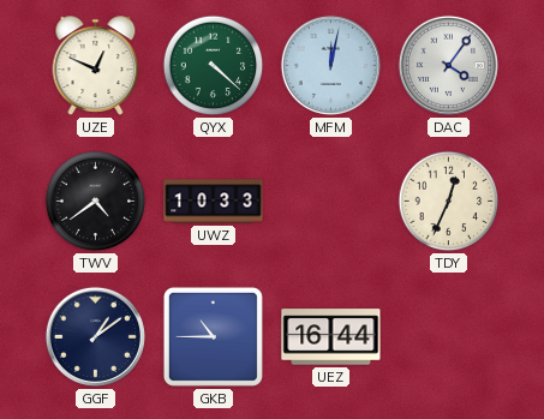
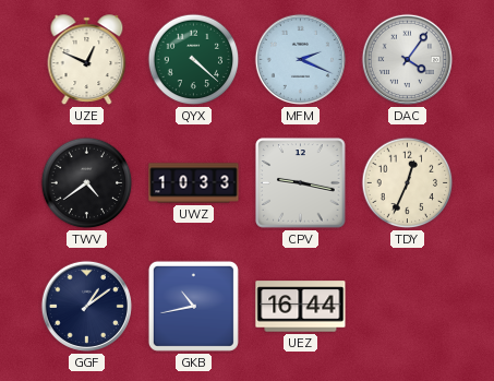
MFM: 12:02 -> 2:19
CPV: none -> 9:17
GKB: 10:45 -> 10:43
